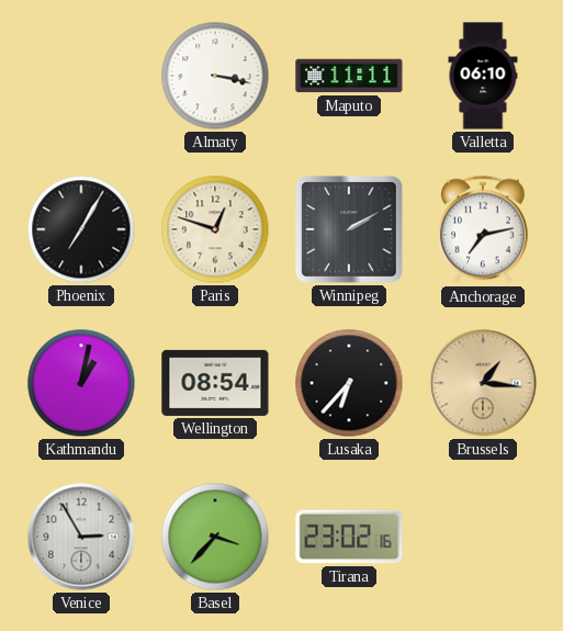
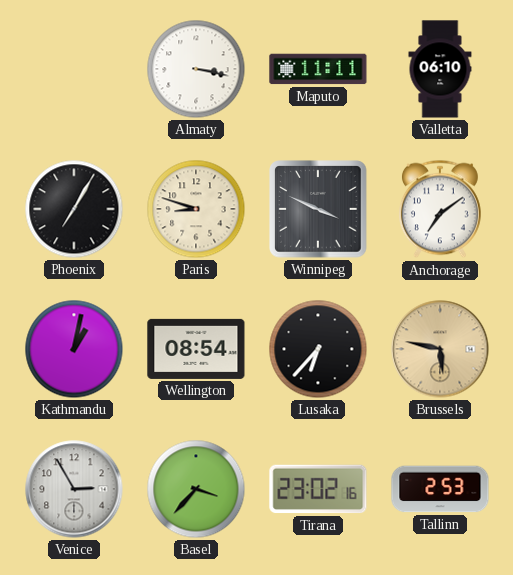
Paris: 12:48 -> 8:48
Winnipeg: 2:10 -> 3:49
Anchorage: 7:13 -> 7:09
Brussels: 1:16 -> 5:47
Tallinn: none -> 2:53
